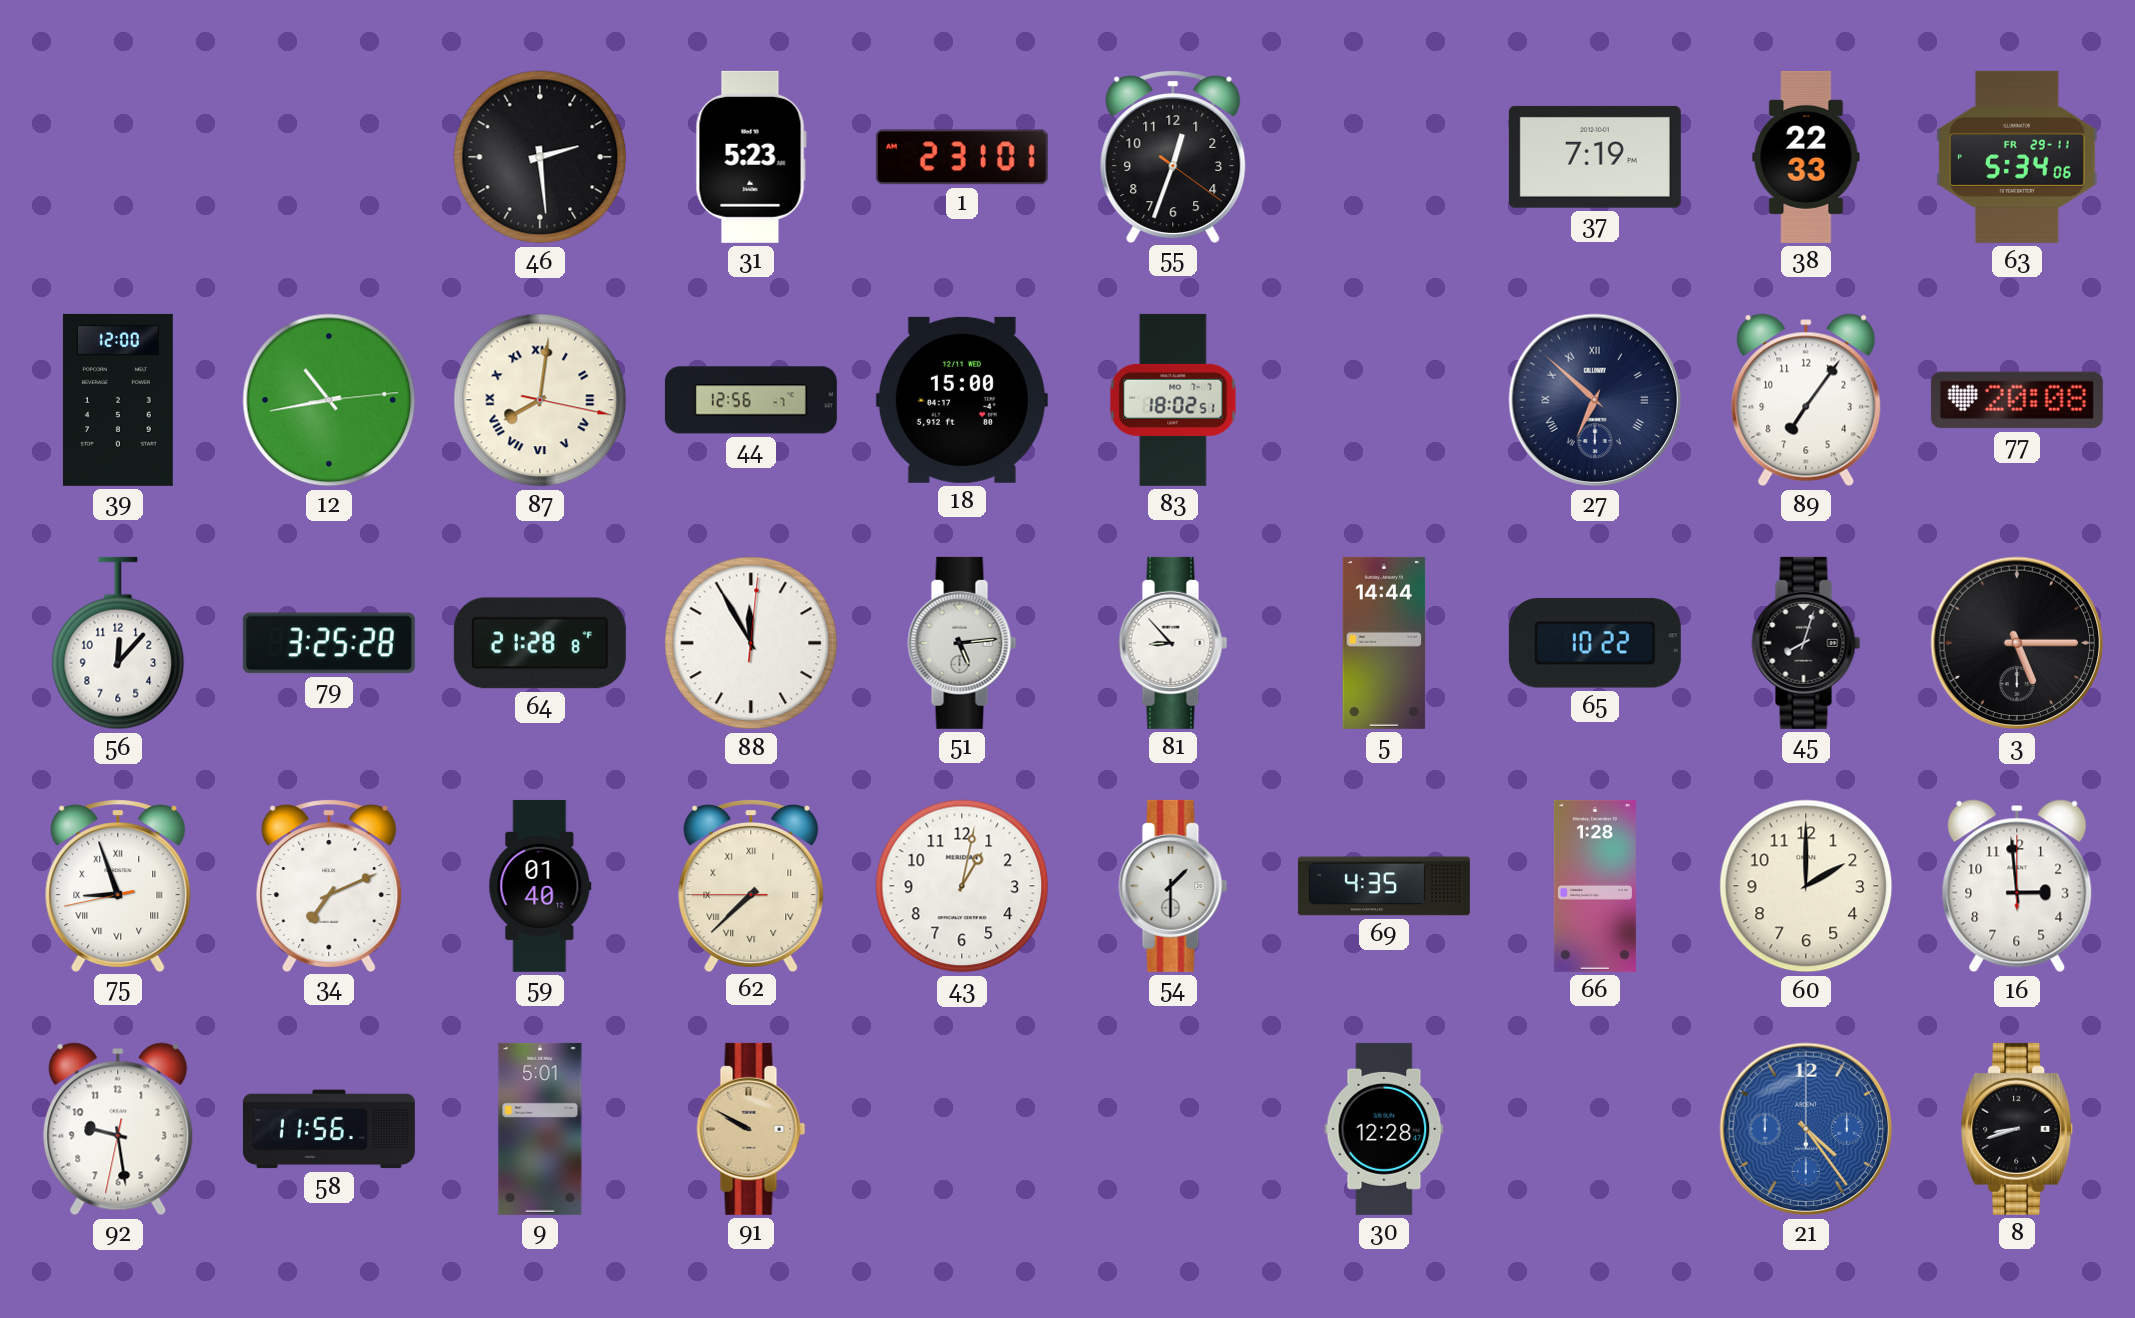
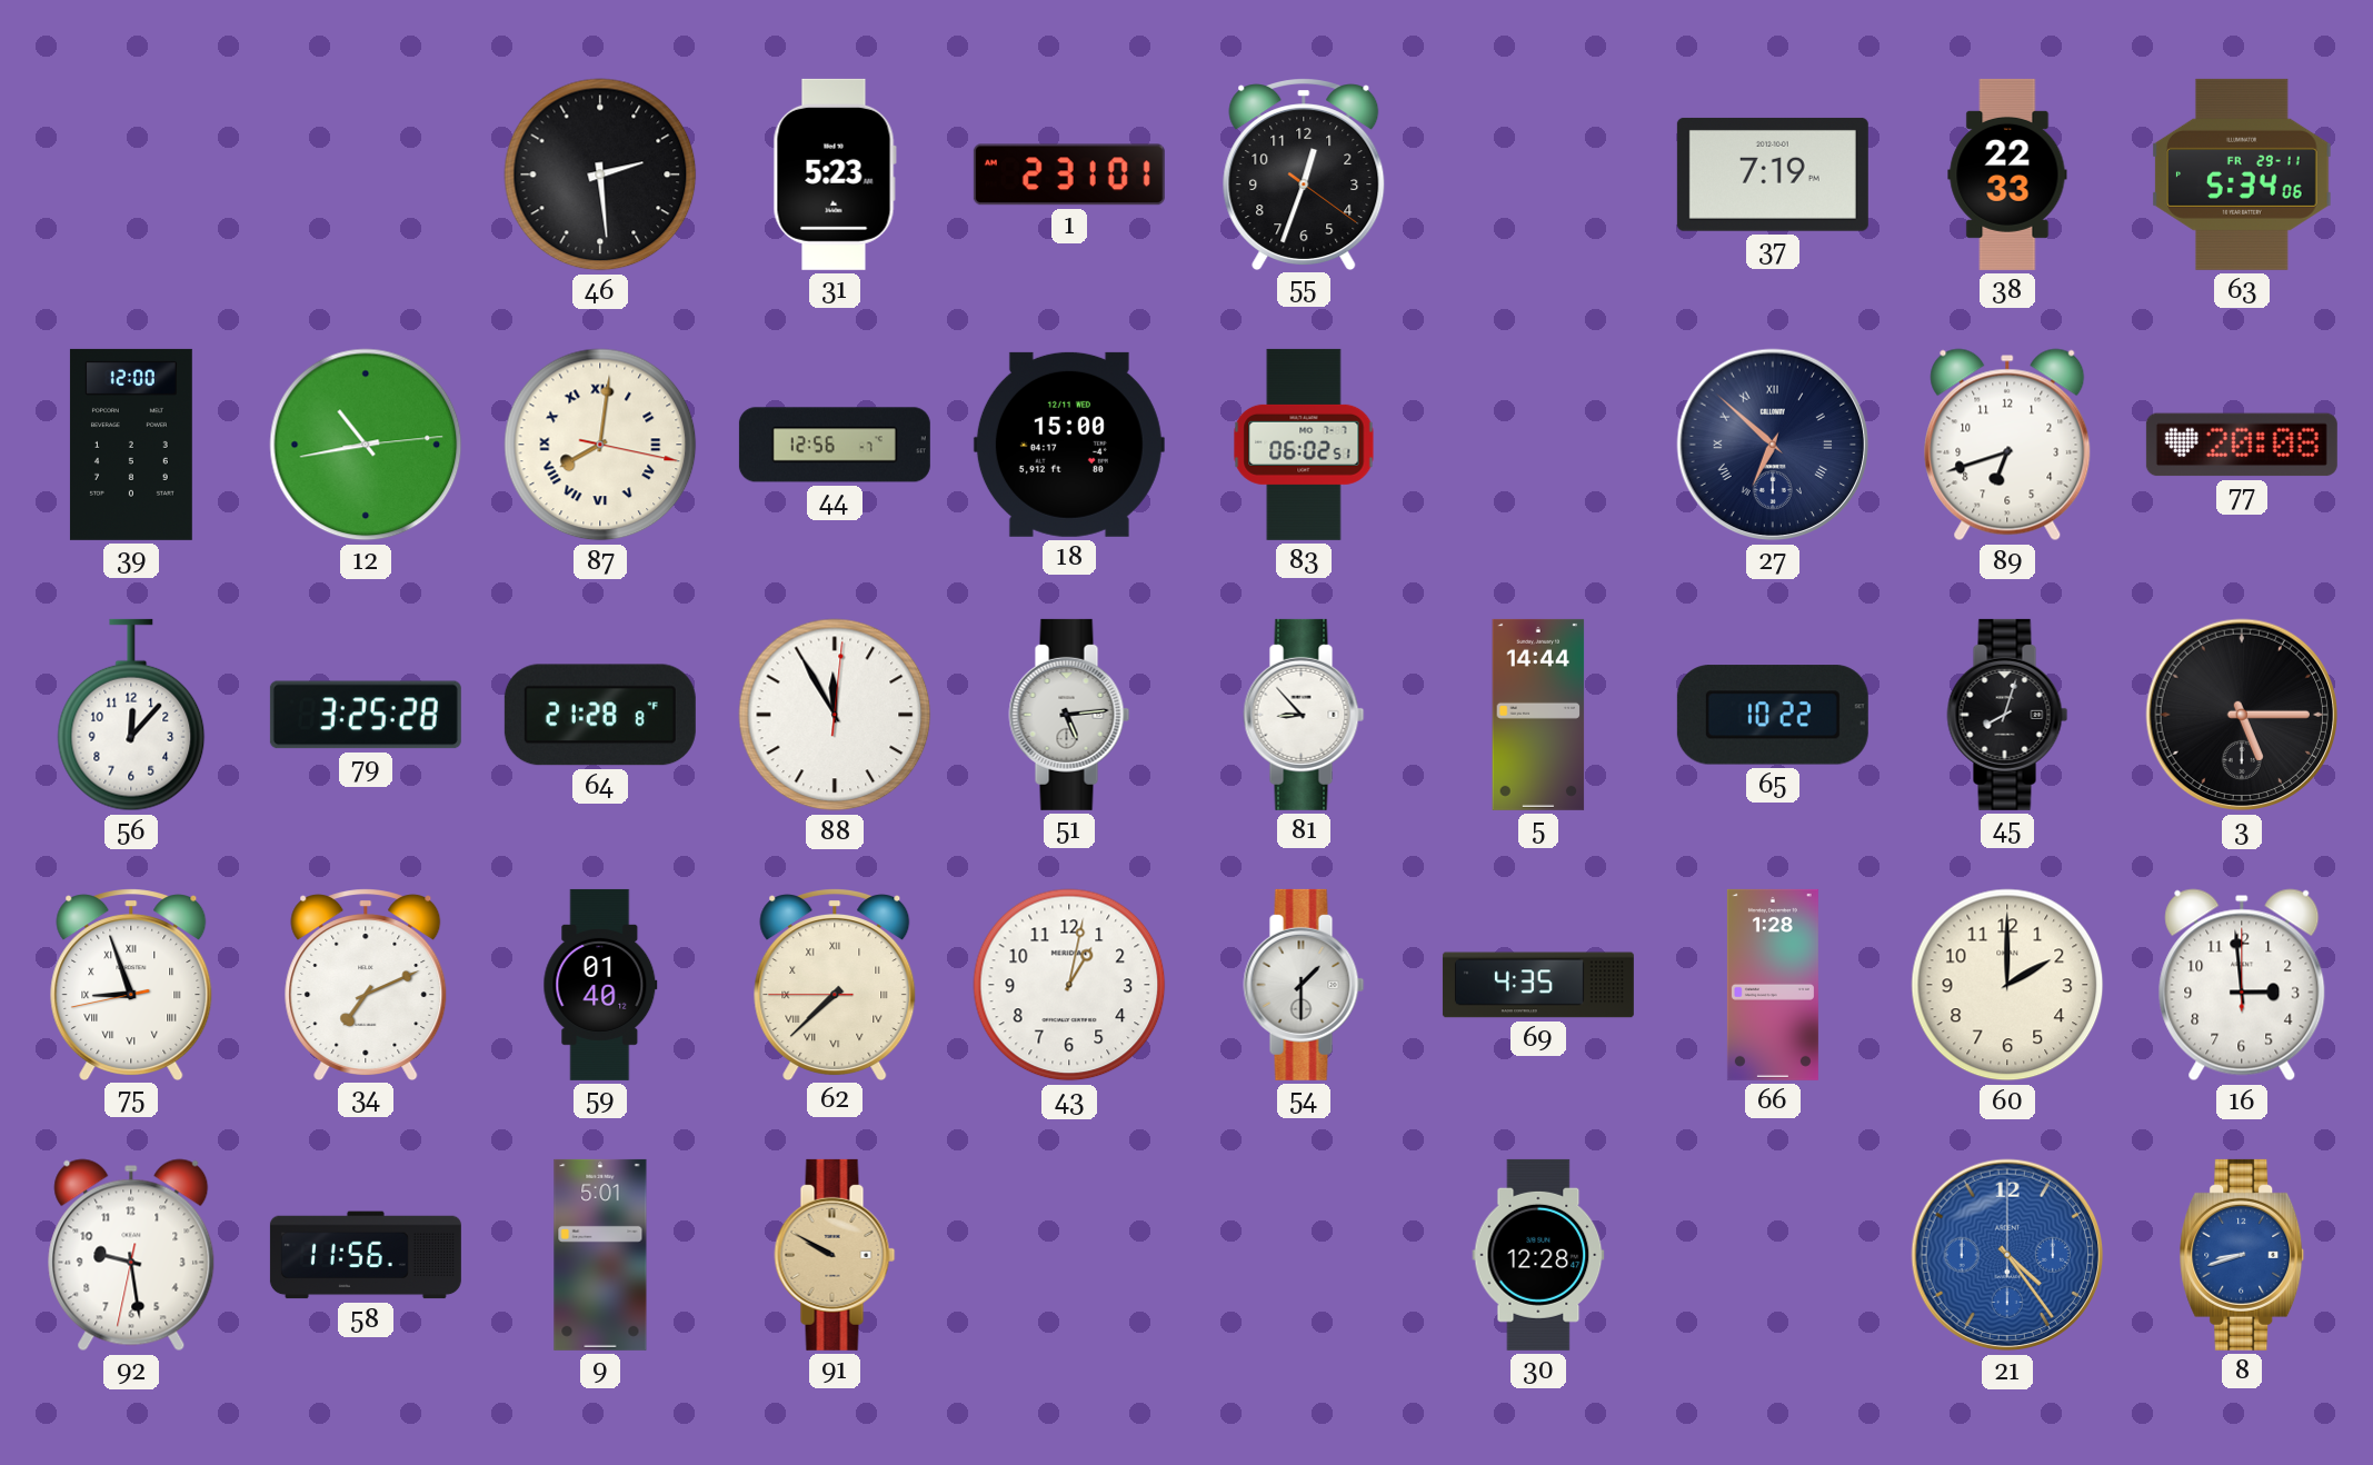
83: 18:02 -> 06:02
89: 7:06 -> 6:42
8 dial: black -> blue
